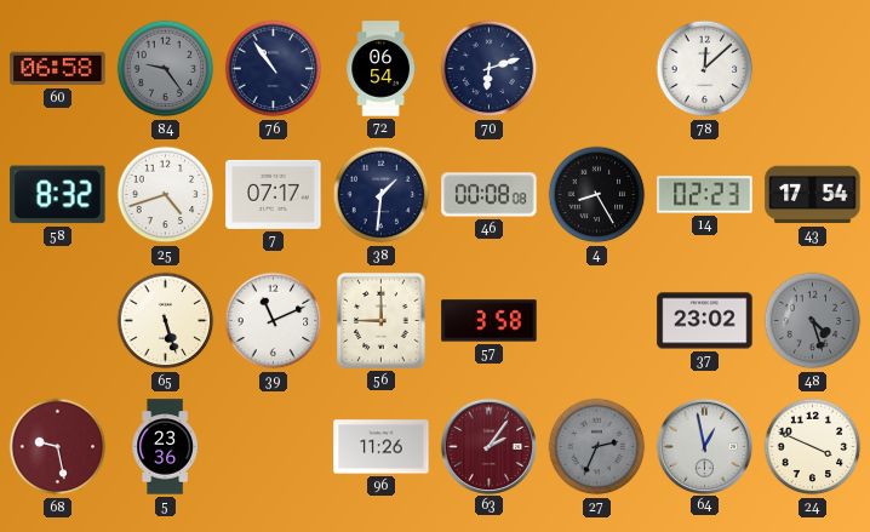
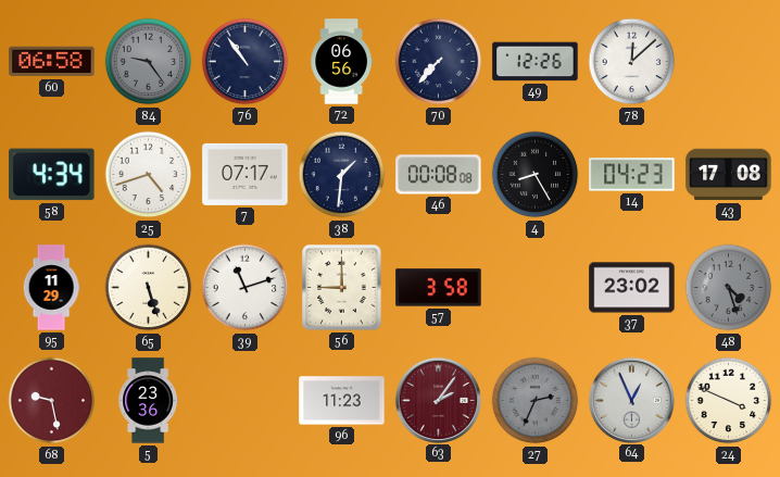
72: 06:54 -> 06:56
70: 6:12 -> 7:37
49: none -> 12:26
58: 8:32 -> 4:34
14: 02:23 -> 04:23
43: 17:54 -> 17:08
95: none -> 11:29
39: 11:11 -> 11:12
96: 11:26 -> 11:23
64: 12:58 -> 12:56
